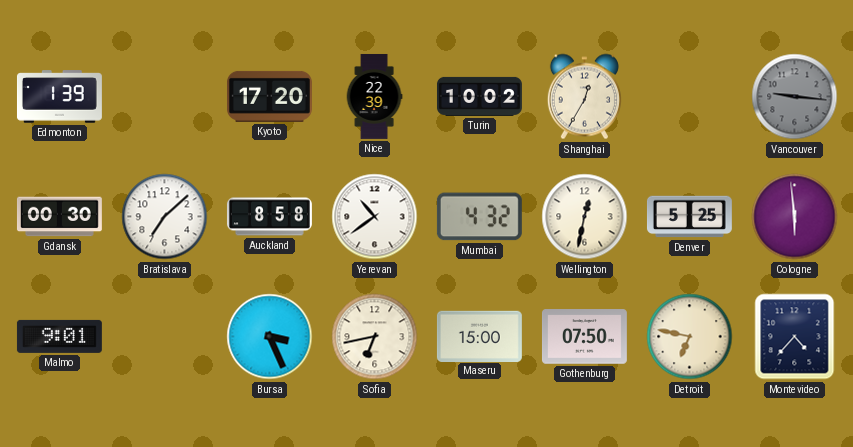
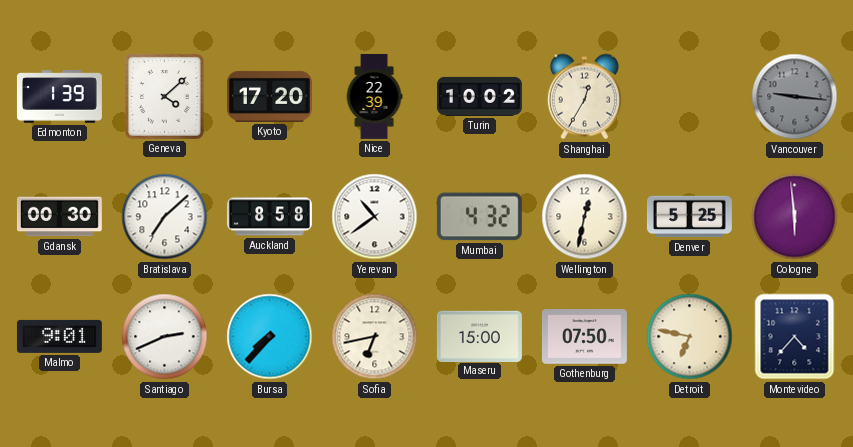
Geneva: none -> 4:08
Santiago: none -> 2:41
Bursa: 3:26 -> 7:37
